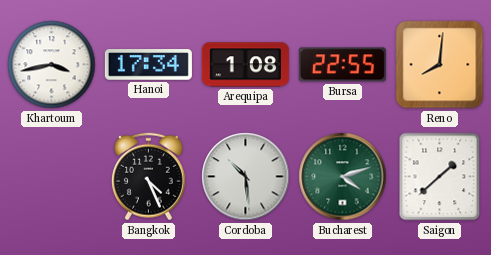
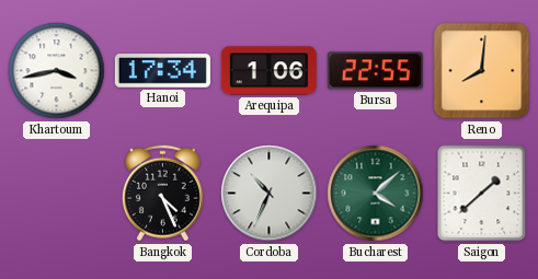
Arequipa: 1:08 -> 1:06
Cordoba: 10:29 -> 10:34
Bucharest: 4:12 -> 4:08
